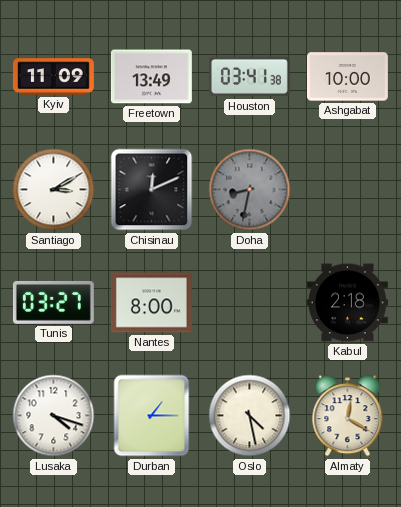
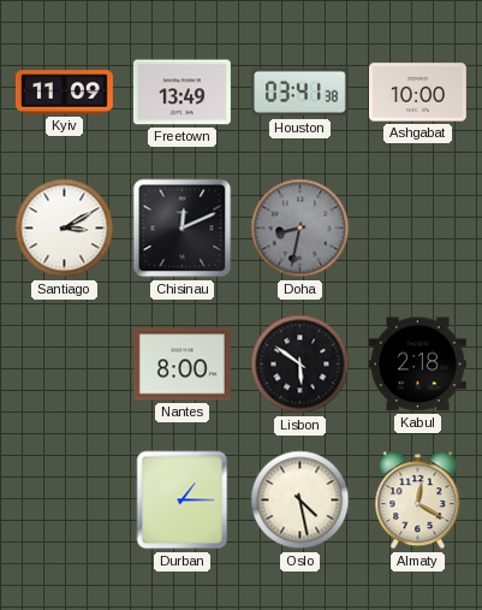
Tunis: 03:27 -> none
Lisbon: none -> 5:51
Lusaka: 4:18 -> none
